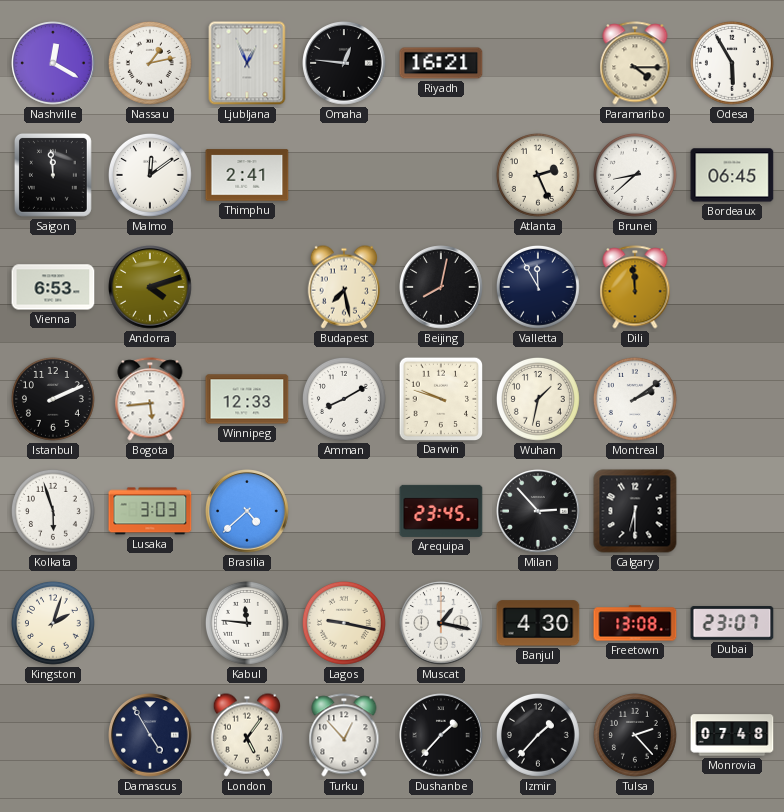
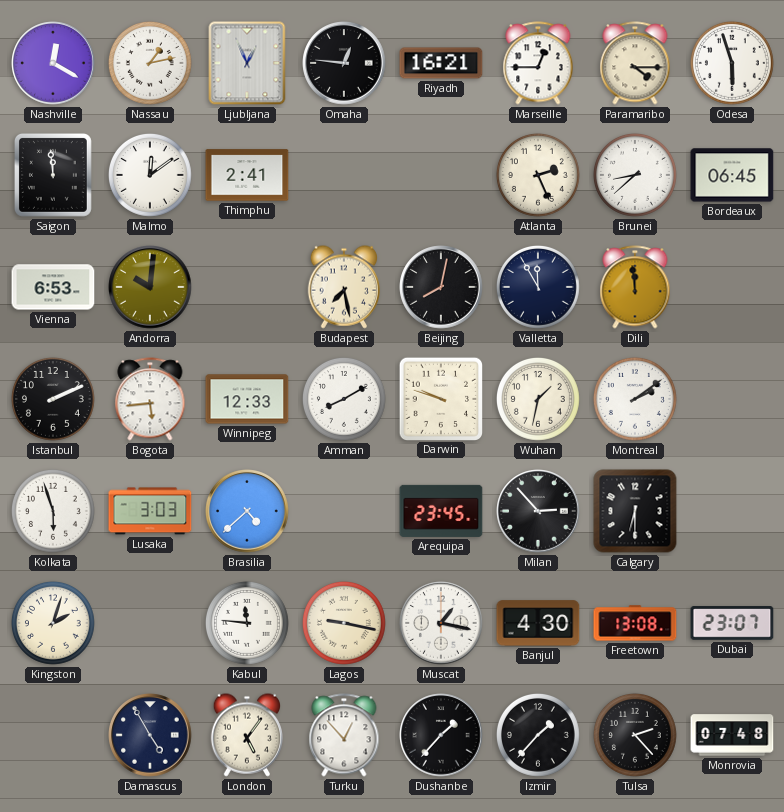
Marseille: none -> 12:45
Odesa: 5:55 -> 5:57
Andorra: 4:12 -> 10:01
